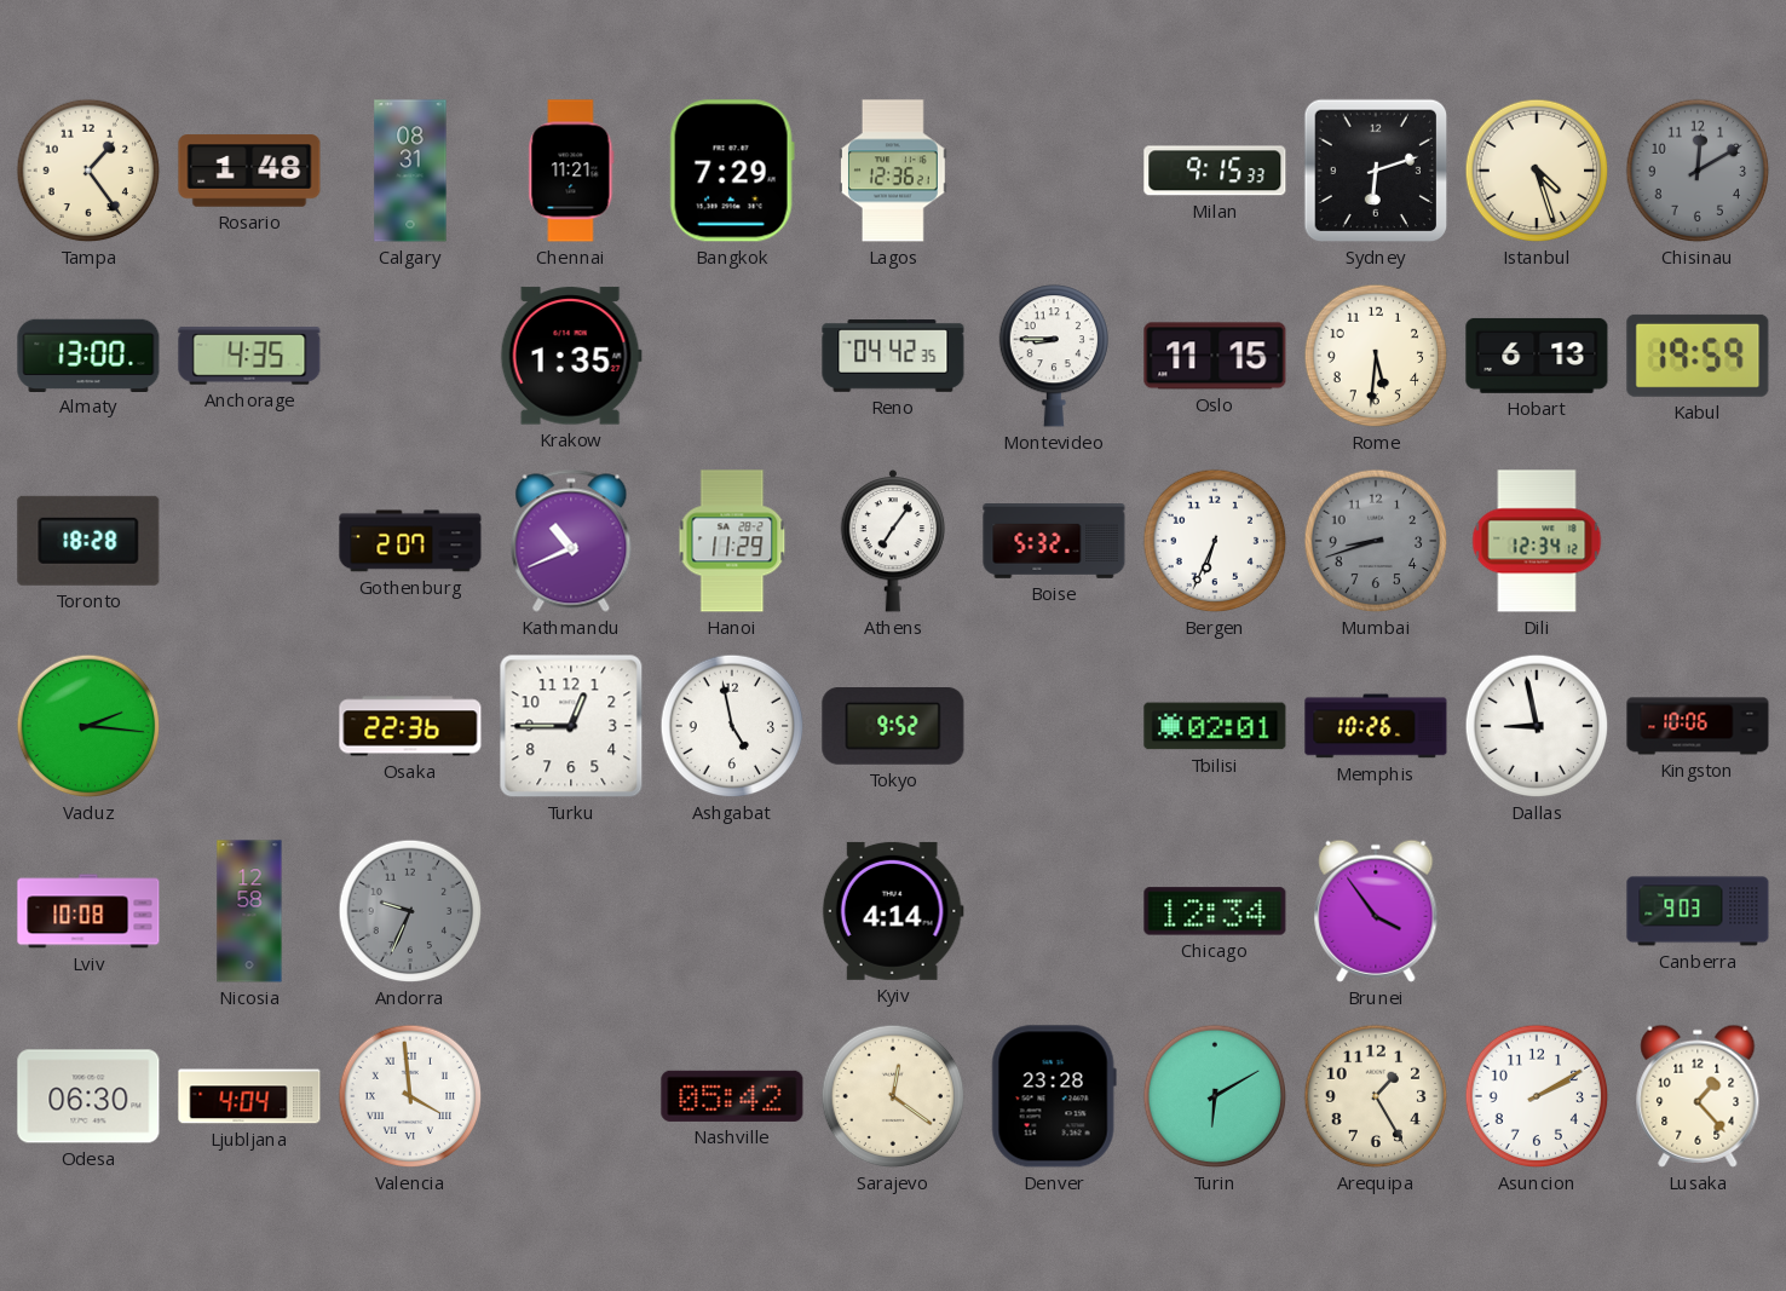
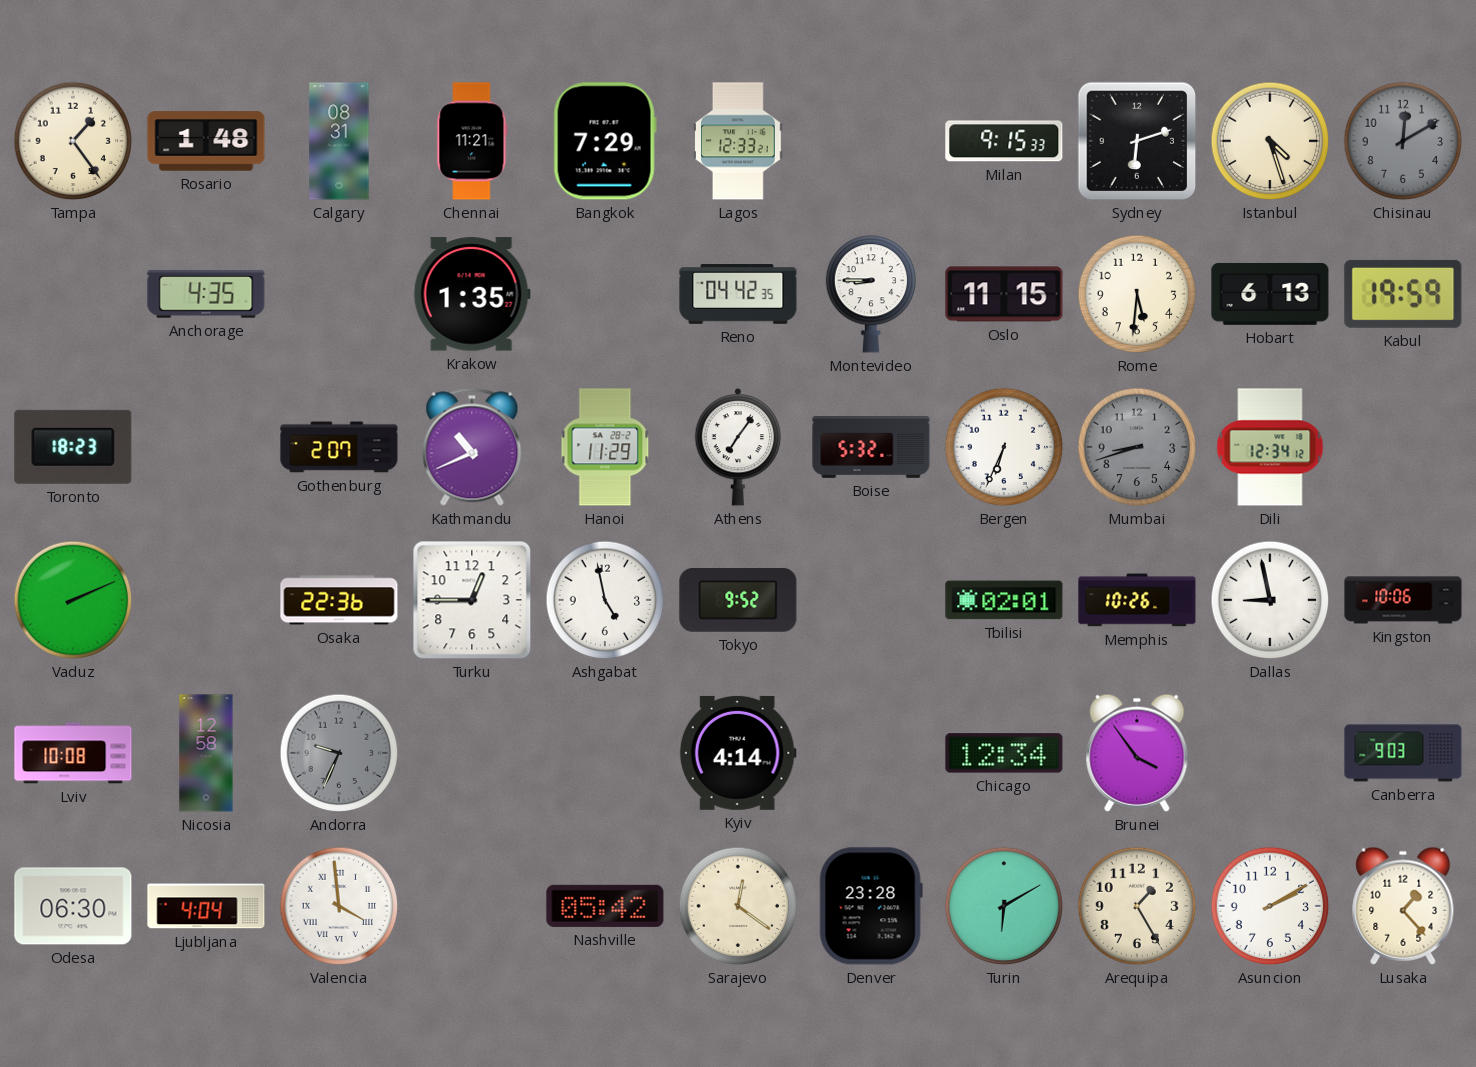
Lagos: 12:36 -> 12:33
Almaty: 13:00 -> none
Toronto: 18:28 -> 18:23
Vaduz: 2:16 -> 2:11
